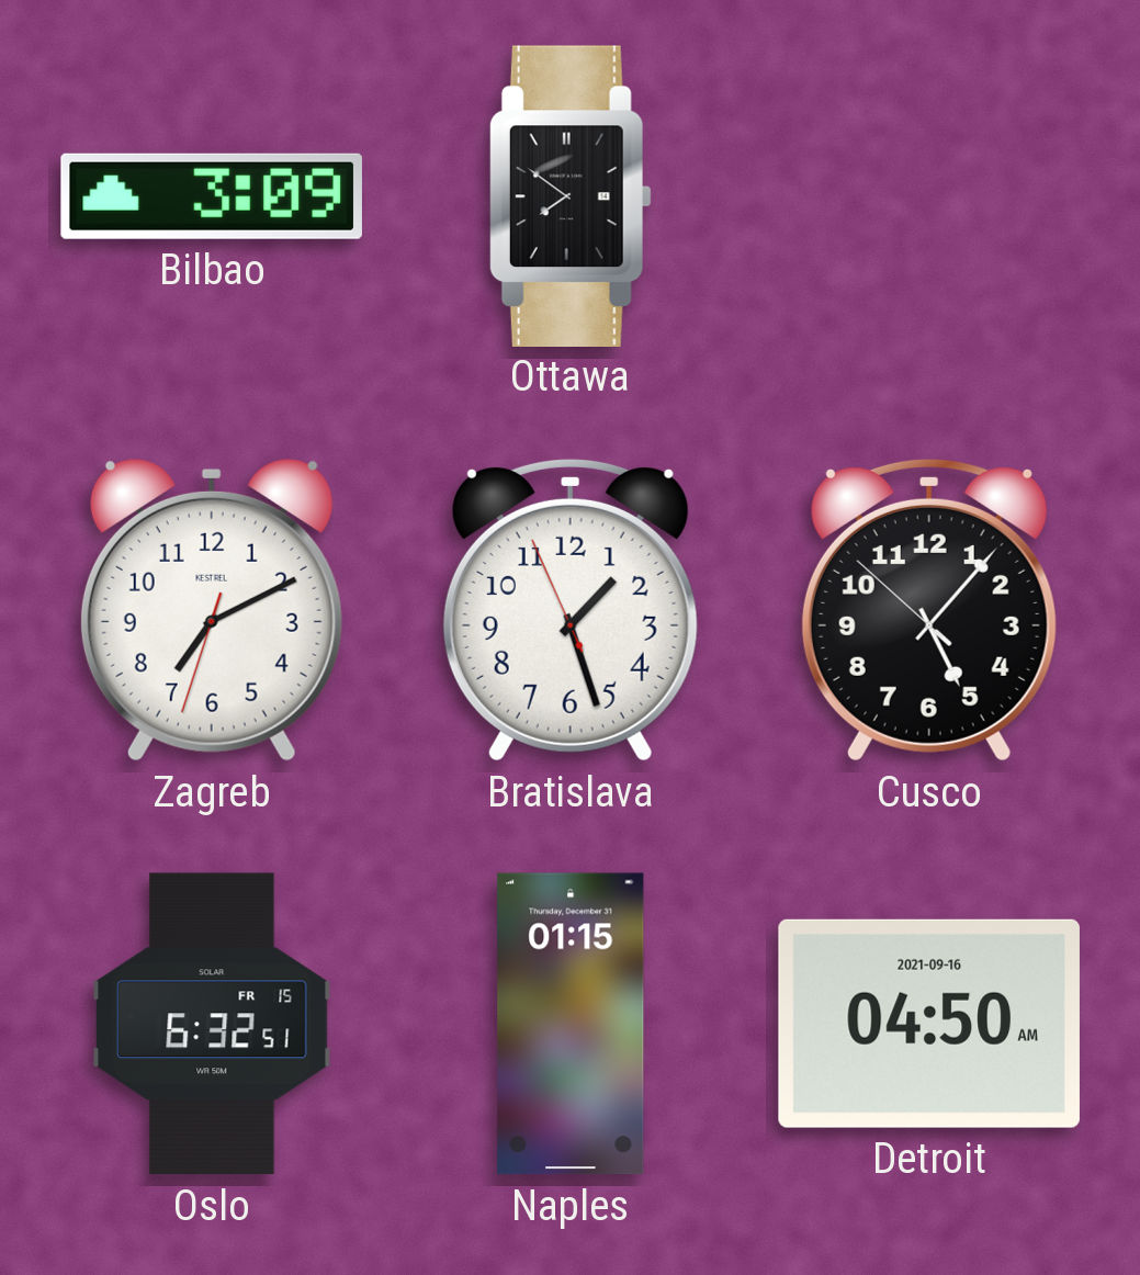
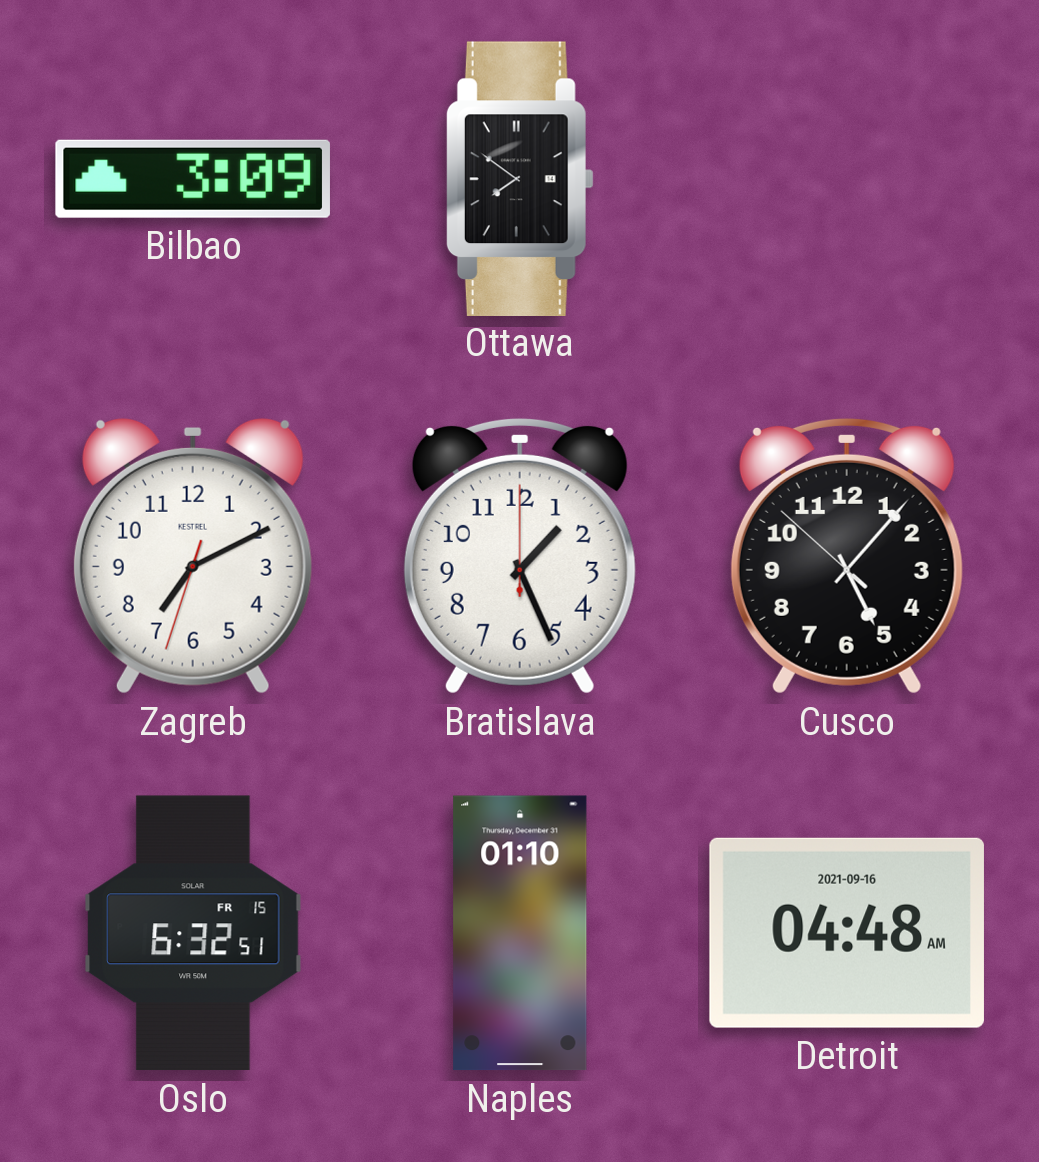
Bratislava: 1:26:56 -> 1:26:00
Naples: 01:15 -> 01:10
Detroit: 04:50 -> 04:48
